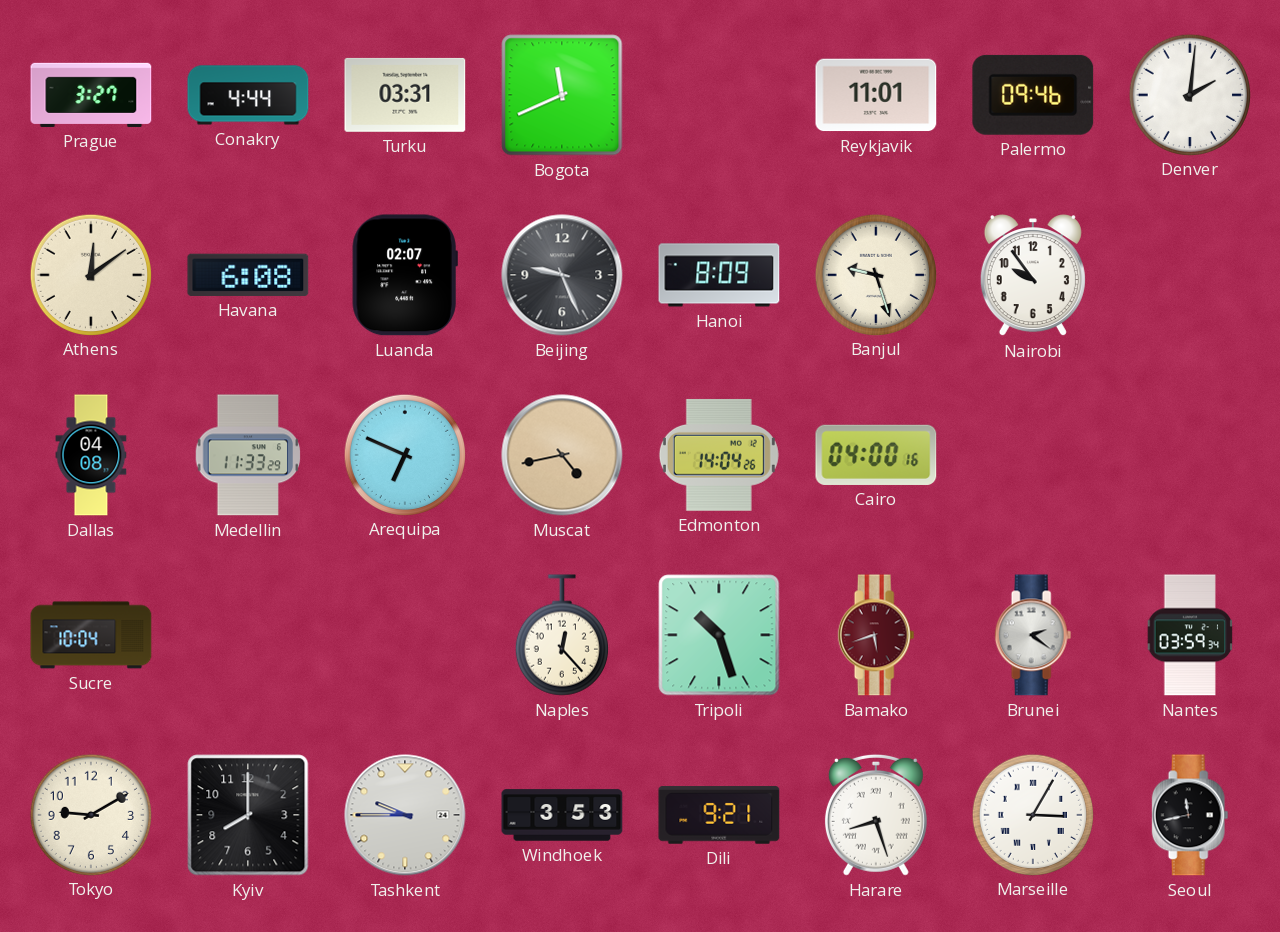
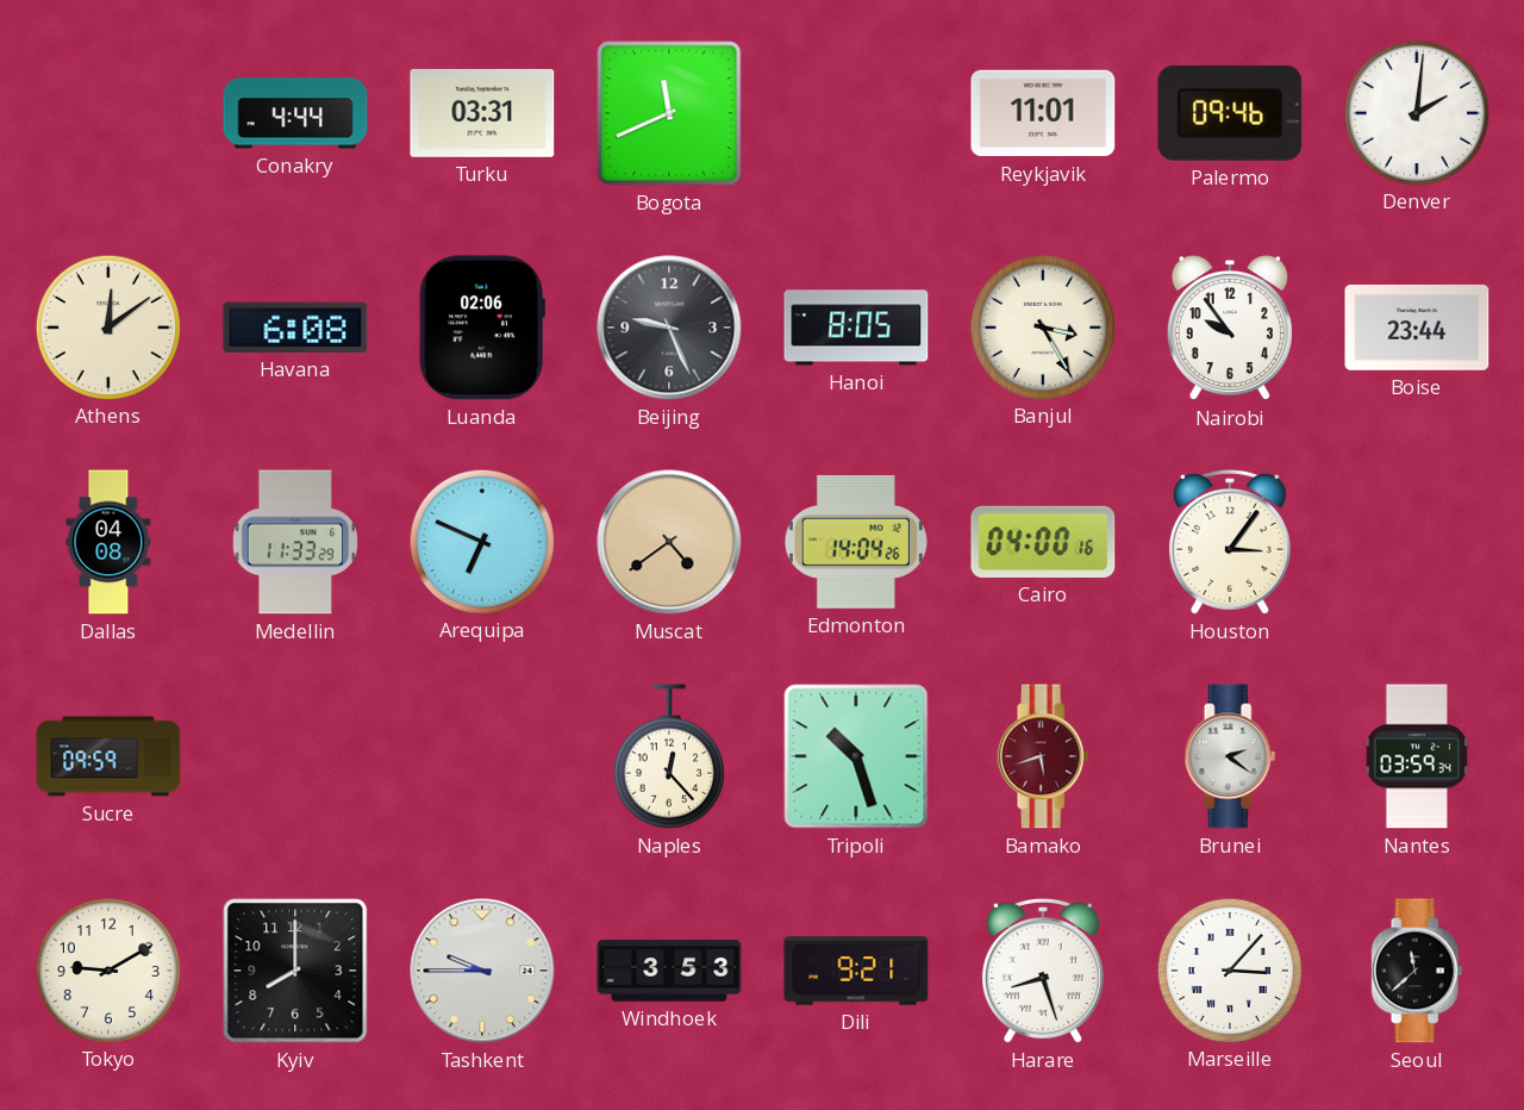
Prague: 3:27 -> none
Luanda: 02:07 -> 02:06
Hanoi: 8:09 -> 8:05
Banjul: 9:27 -> 3:25
Boise: none -> 23:44
Muscat: 4:43 -> 4:39
Houston: none -> 3:06
Sucre: 10:04 -> 09:59
Marseille: 3:05 -> 3:07
Seoul: 11:43 -> 11:38
